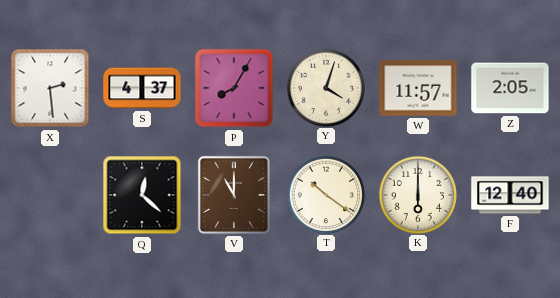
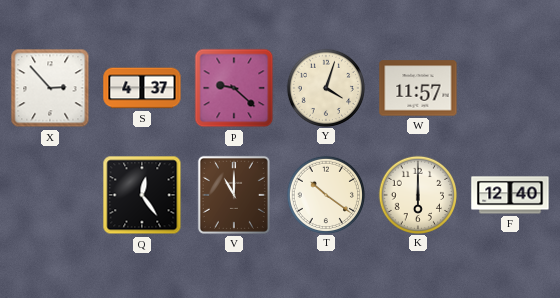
X: 2:29 -> 2:53
P: 8:05 -> 9:22
Z: 2:05 -> none
Q: 12:22 -> 12:24
